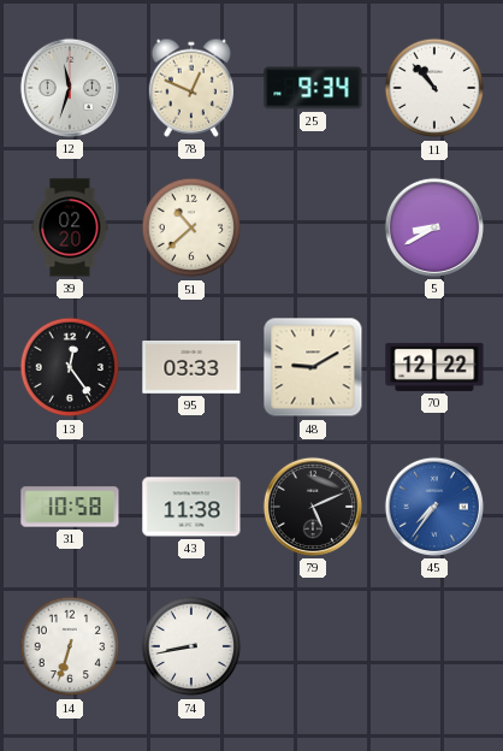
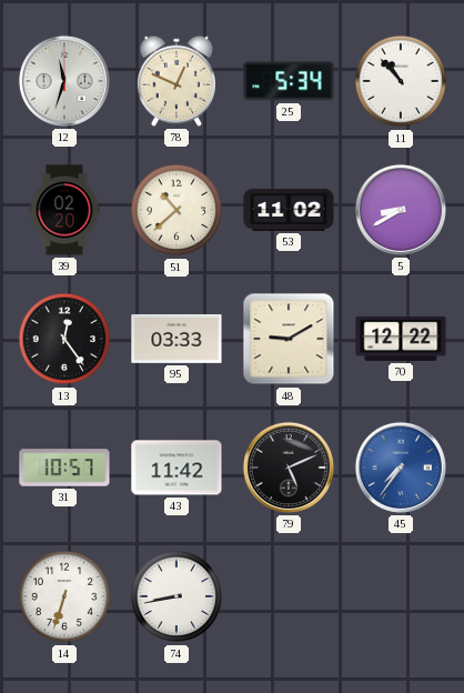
25: 9:34 -> 5:34
53: none -> 11:02
31: 10:58 -> 10:57
43: 11:38 -> 11:42
